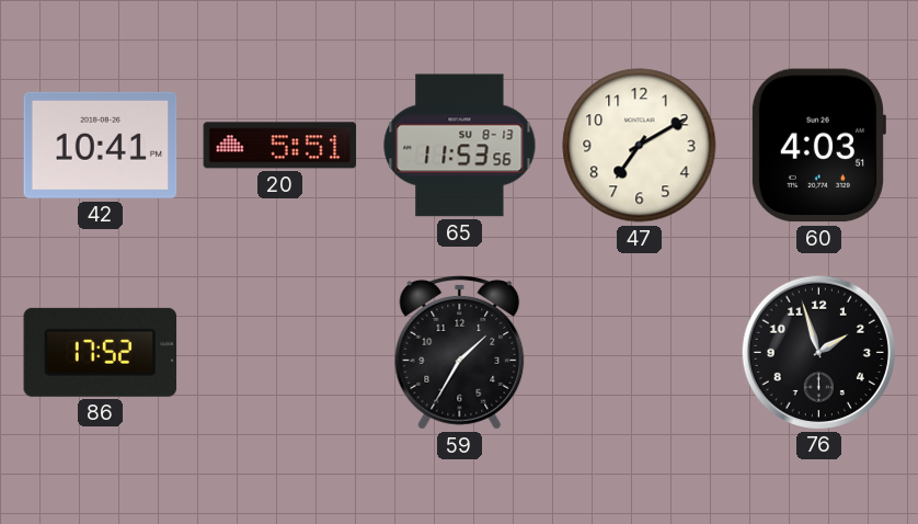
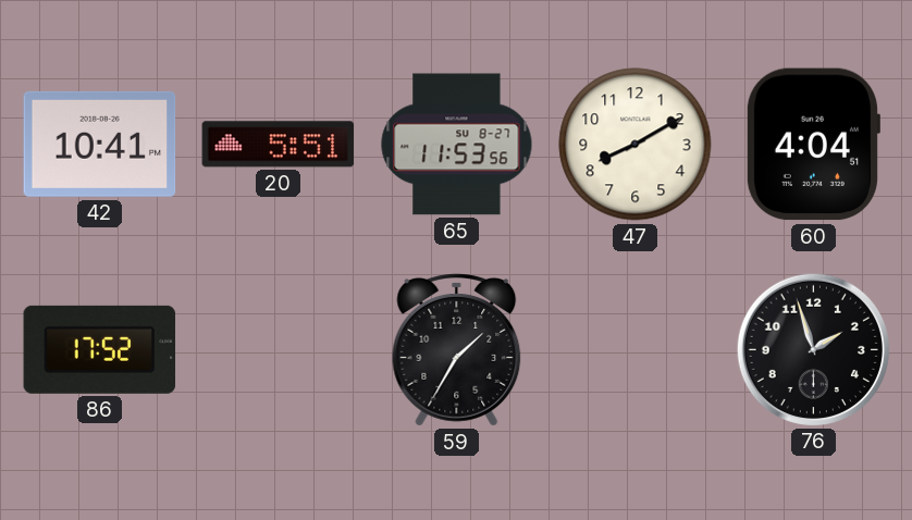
65 date: SU 8-13 -> SU 8-27
47: 7:10 -> 8:10
60: 4:03 -> 4:04
